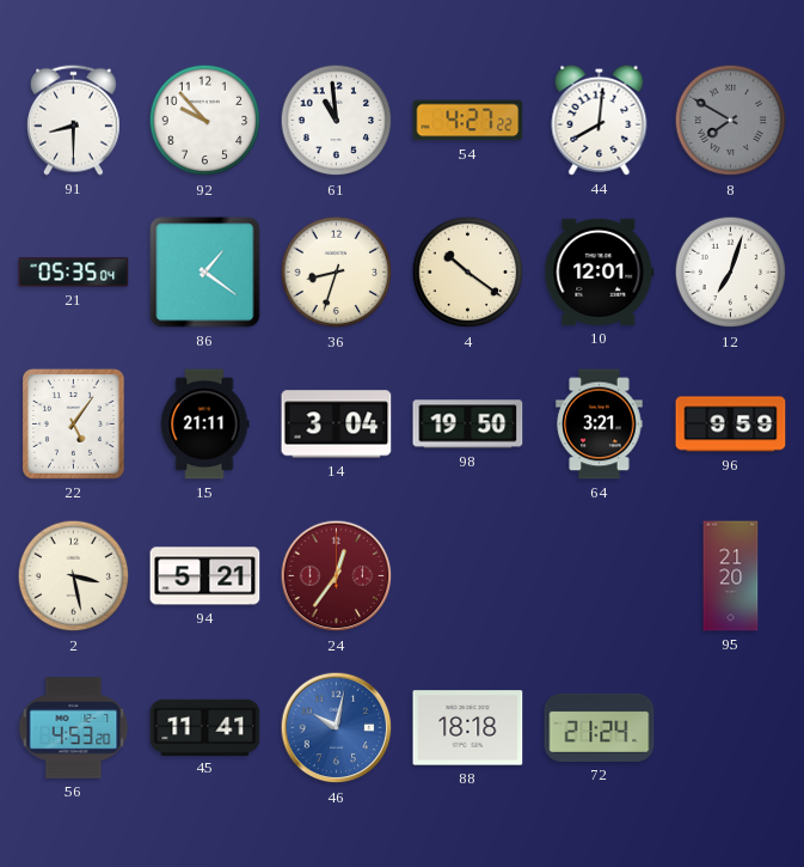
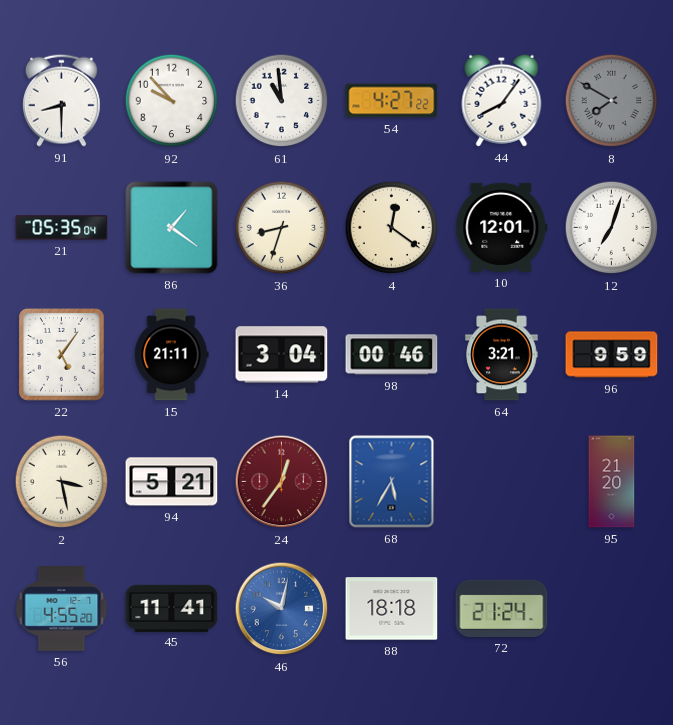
44: 8:01 -> 8:06
4: 10:21 -> 12:21
98: 19:50 -> 00:46
68: none -> 5:35
56: 4:53 -> 4:55
